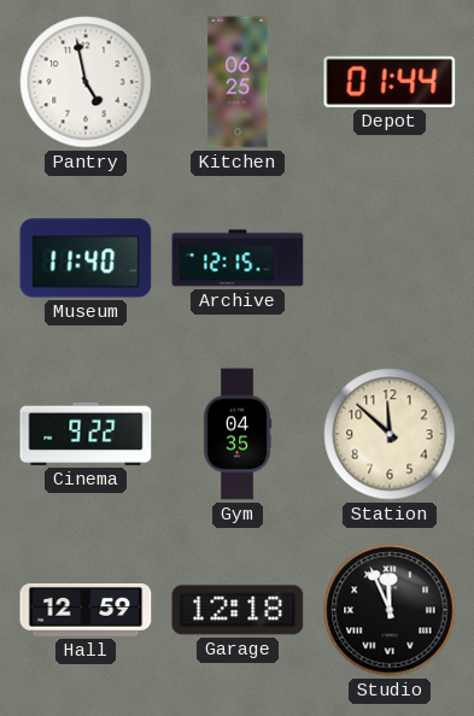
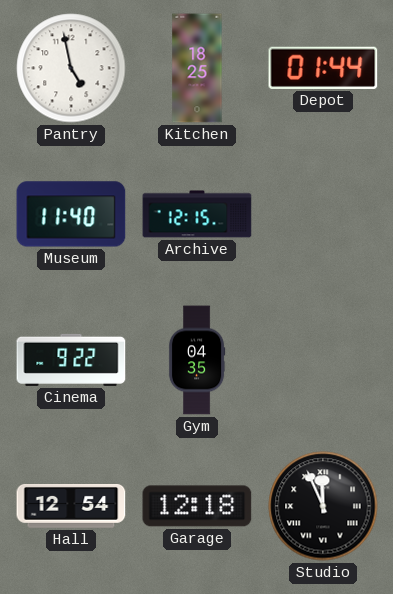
Kitchen: 06:25 -> 18:25
Station: 11:52 -> none
Hall: 12:59 -> 12:54
